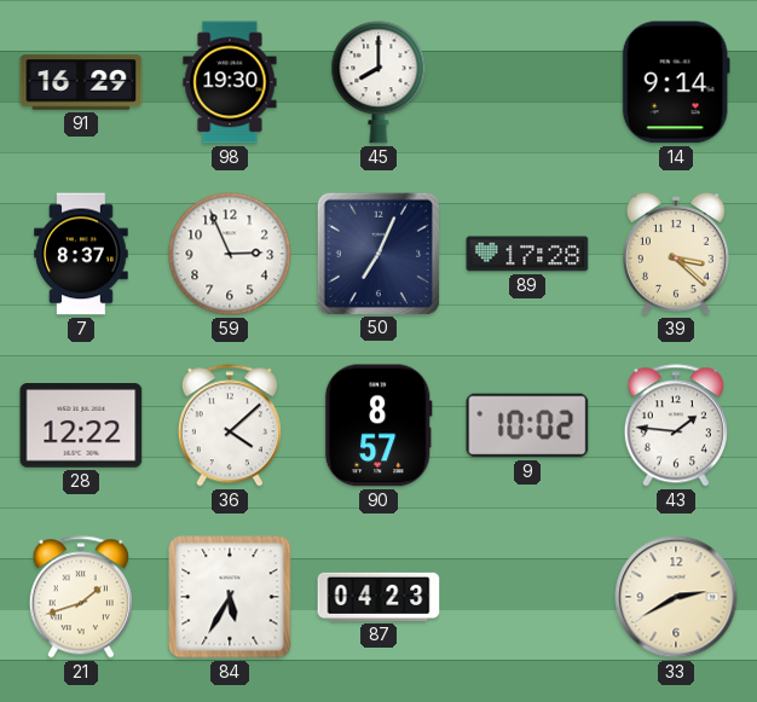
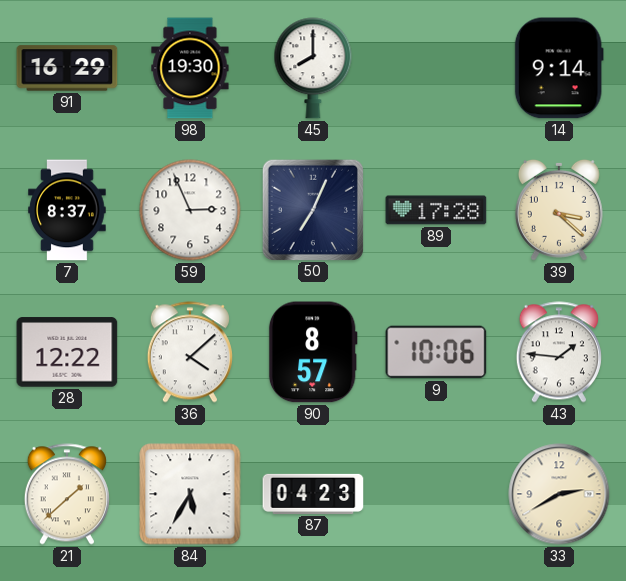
9: 10:02 -> 10:06
21: 1:42 -> 1:38
